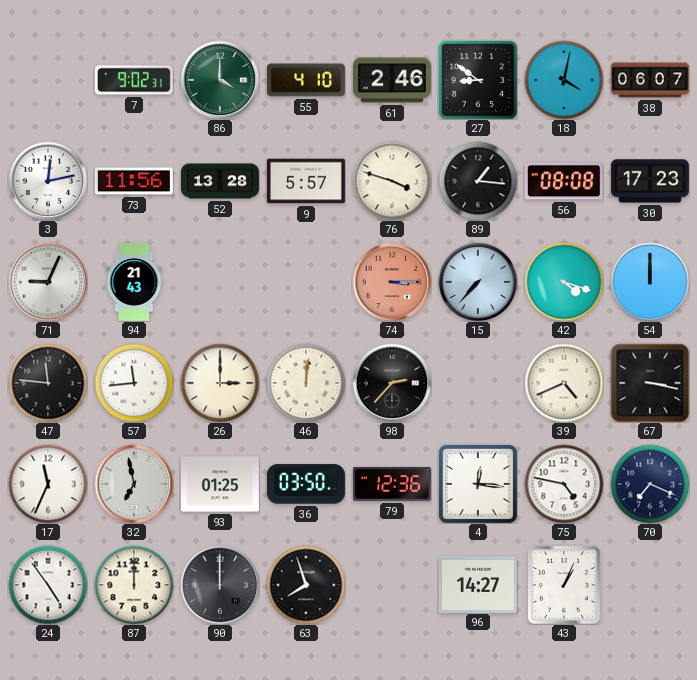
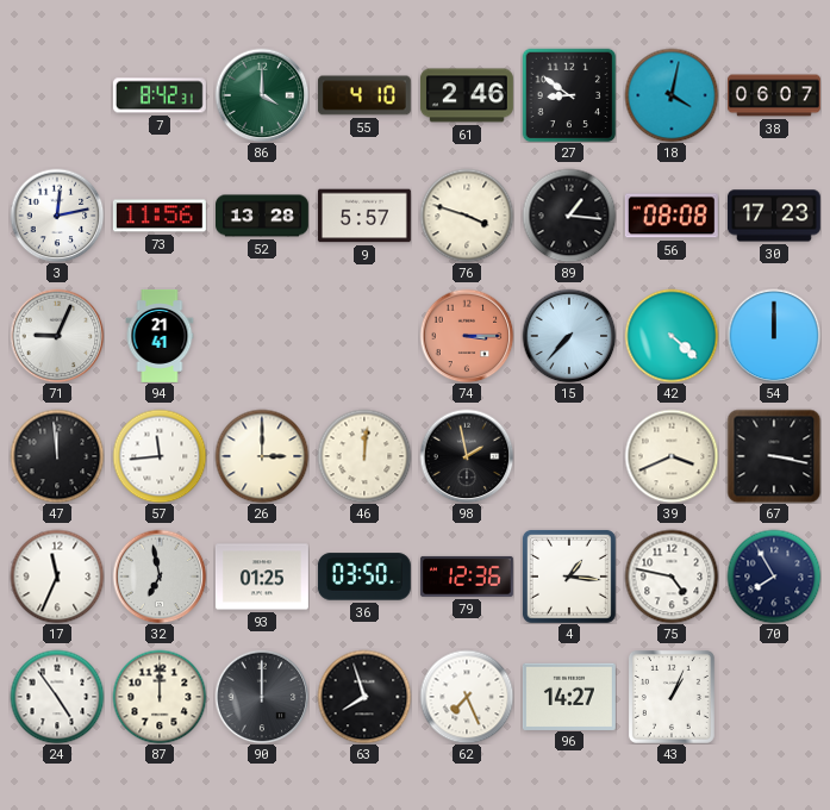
7: 9:02 -> 8:42
94: 21:43 -> 21:41
42: 4:18 -> 4:22
47: 11:46 -> 11:59
98: 2:37 -> 1:58
39: 4:41 -> 3:41
4: 12:16 -> 1:16
70: 7:19 -> 7:55
62: none -> 7:26
